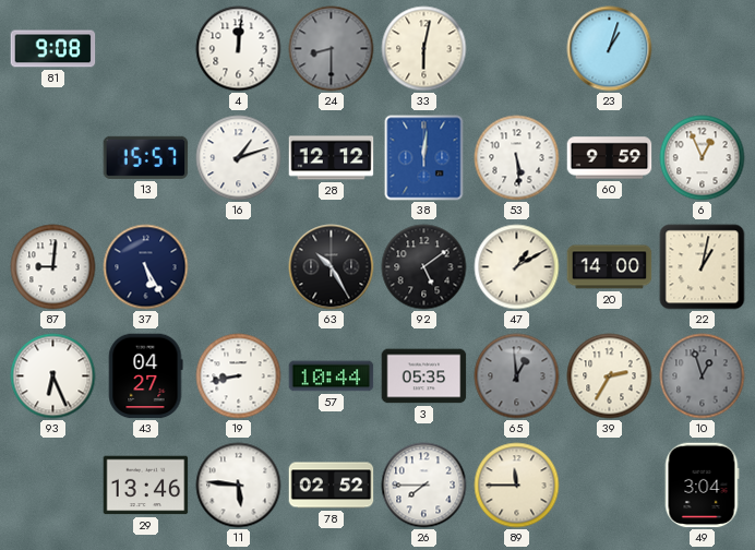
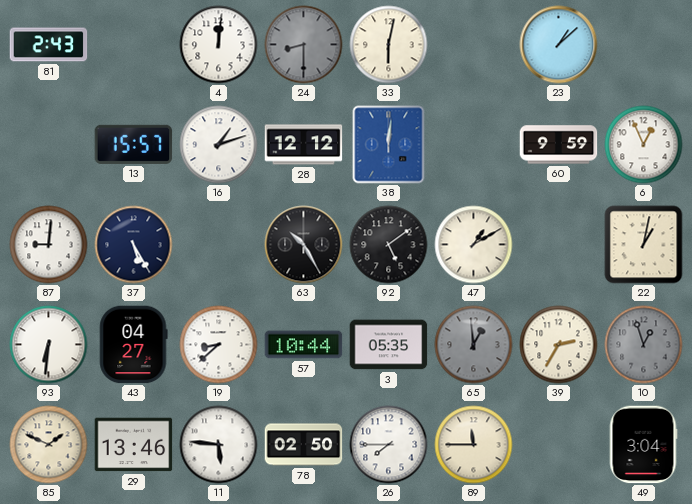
81: 9:08 -> 2:43
23: 1:03 -> 1:08
53: 5:29 -> none
20: 14:00 -> none
93: 6:26 -> 6:31
19: 8:43 -> 8:38
85: none -> 1:49
78: 02:52 -> 02:50
